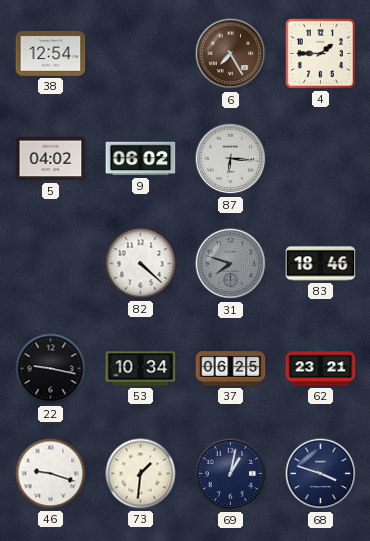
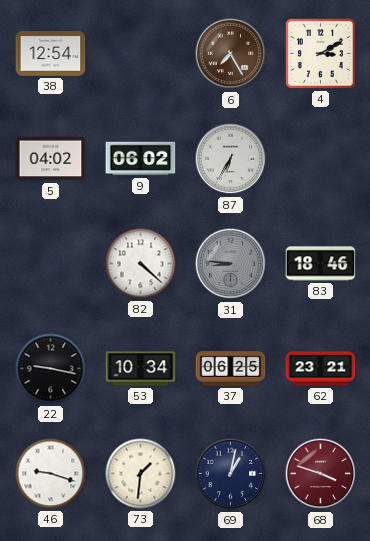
4: 1:45 -> 3:10
87: 6:16 -> 6:35
31: 7:48 -> 8:46
68 dial: navy -> burgundy
